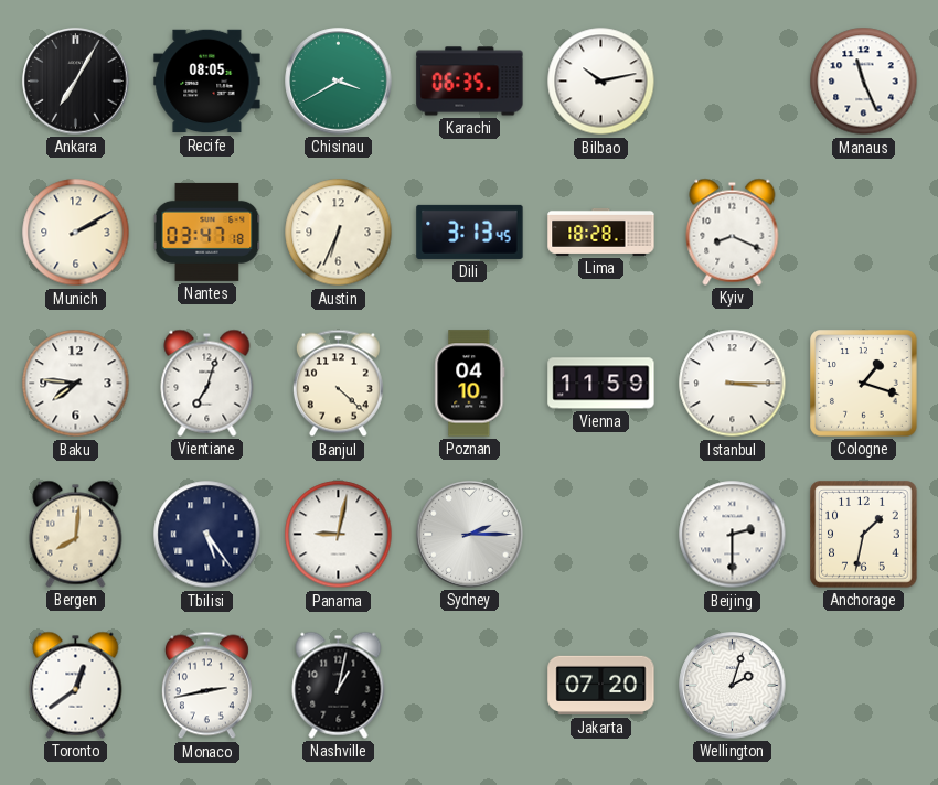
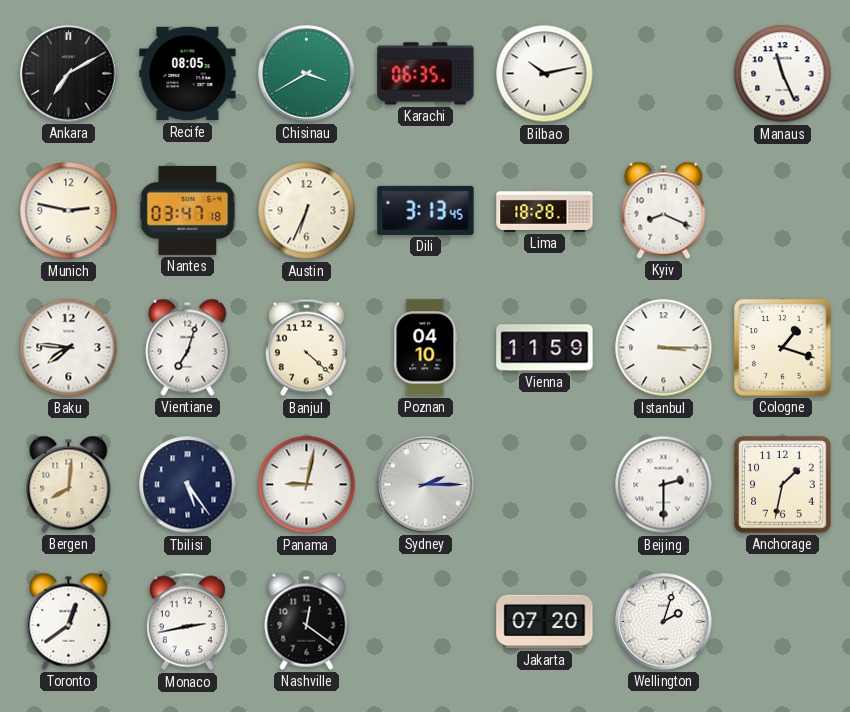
Ankara: 7:05 -> 7:10
Munich: 2:10 -> 2:47
Nashville: 1:02 -> 12:21
